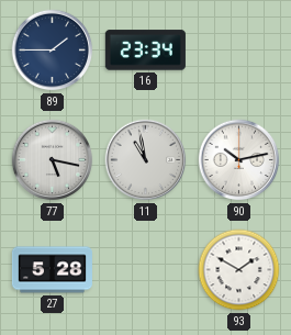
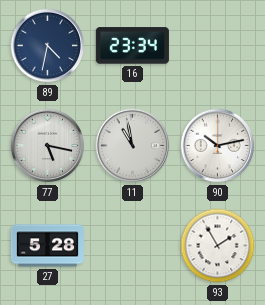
89: 1:45 -> 4:32
93: 1:50 -> 1:55
